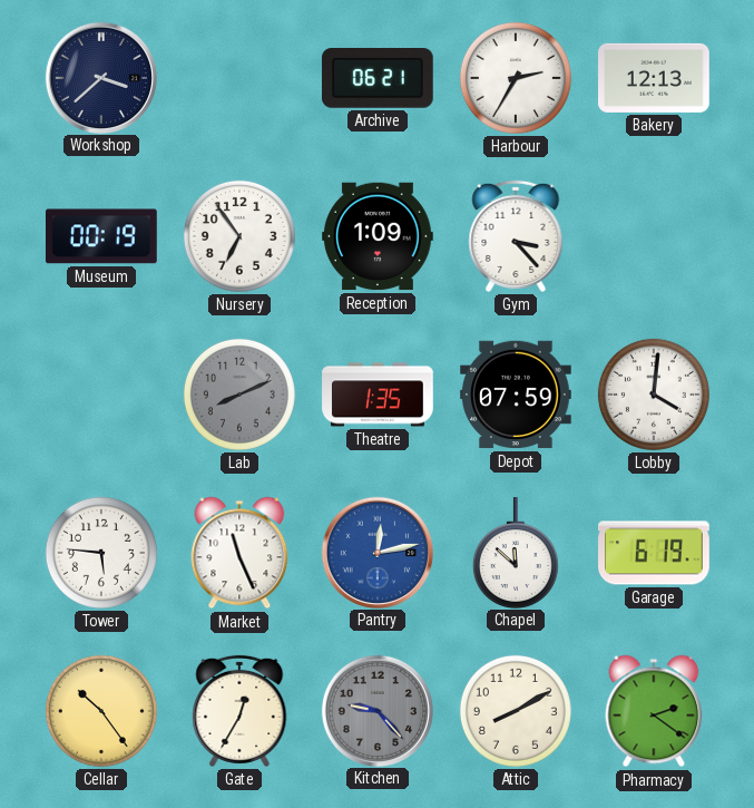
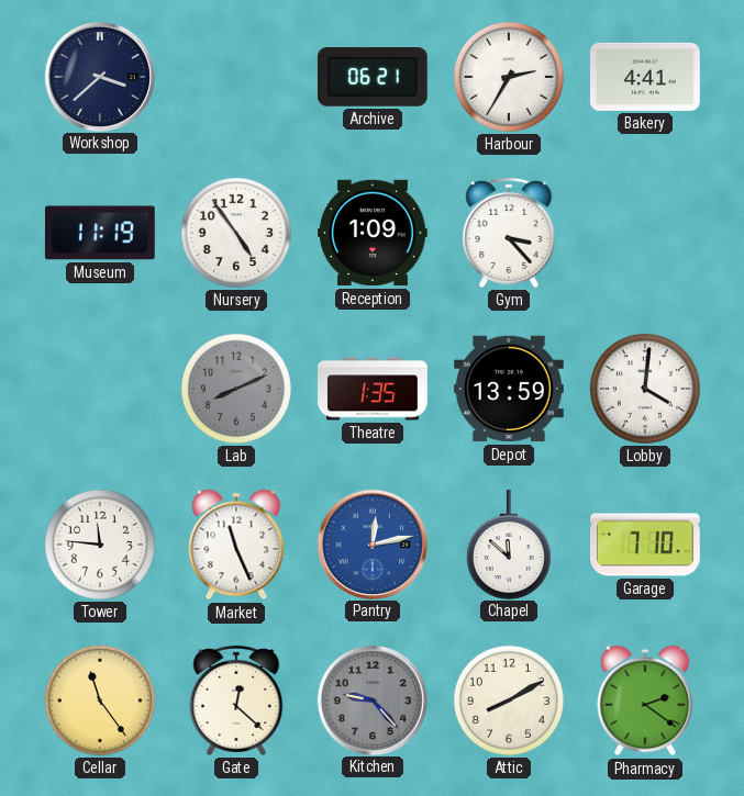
Bakery: 12:13 -> 4:41
Museum: 00:19 -> 11:19
Nursery: 6:54 -> 4:54
Depot: 07:59 -> 13:59
Tower: 5:46 -> 11:46
Garage: 6:19 -> 7:10
Cellar: 10:24 -> 11:24
Gate: 12:35 -> 12:22
